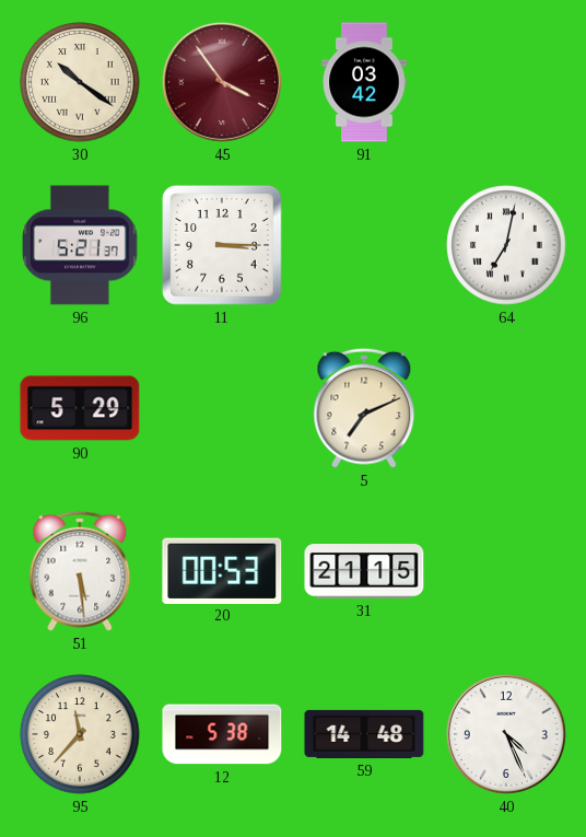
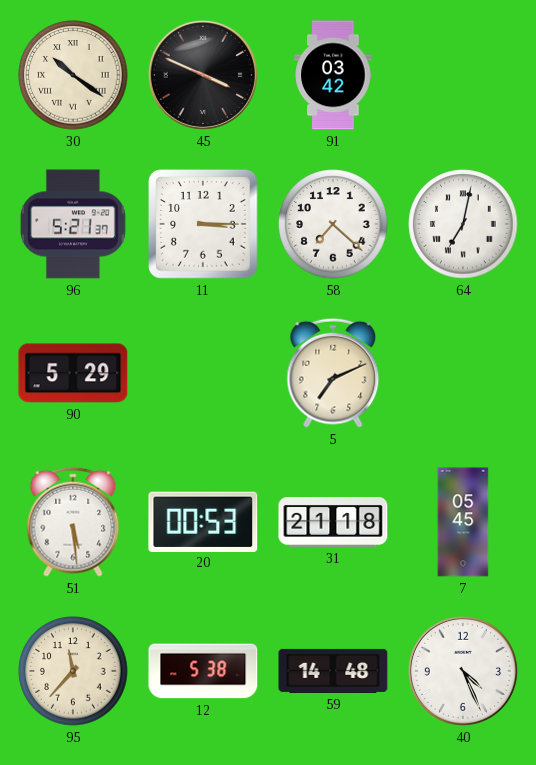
45: 3:54 -> 3:49
45 dial: burgundy -> black
58: none -> 7:22
31: 21:15 -> 21:18
7: none -> 05:45
